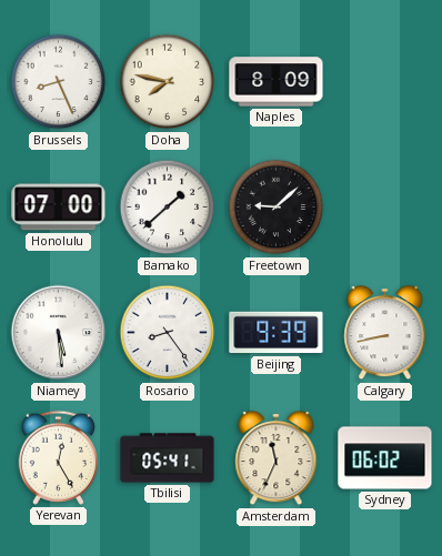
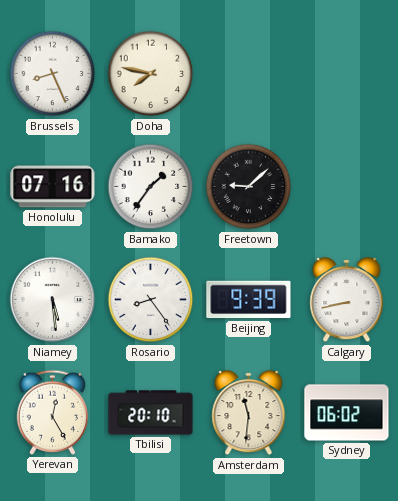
Naples: 8:09 -> none
Honolulu: 07:00 -> 07:16
Bamako: 1:38 -> 1:36
Tbilisi: 05:41 -> 20:10
Amsterdam: 11:34 -> 11:31
